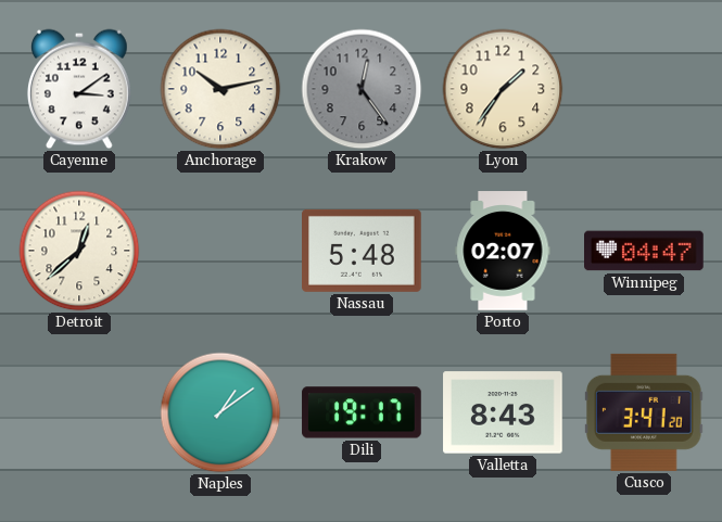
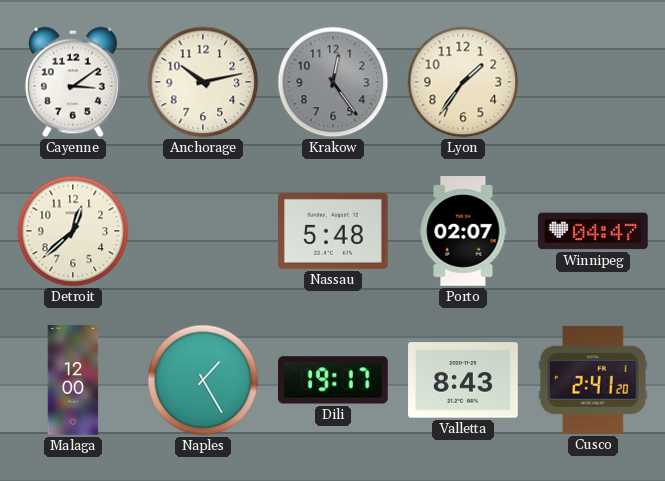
Malaga: none -> 12:00
Naples: 1:09 -> 1:25
Cusco: 3:41 -> 2:41
